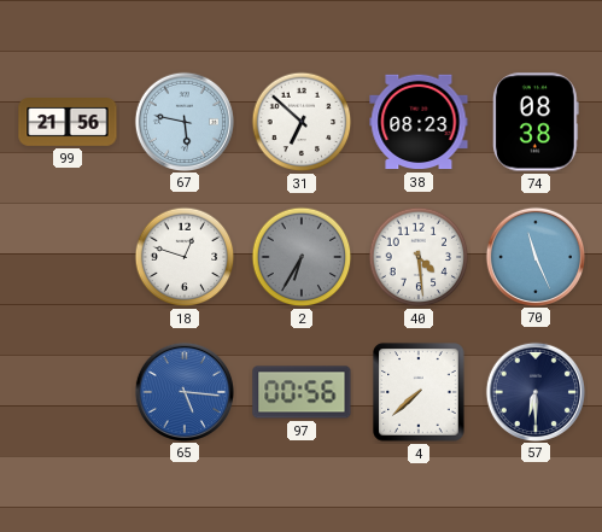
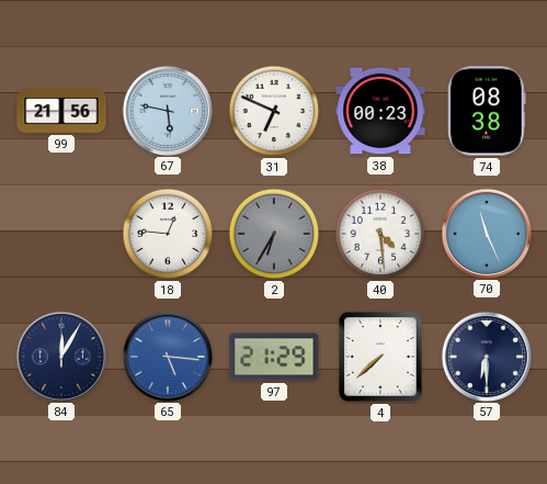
31: 6:52 -> 6:49
38: 08:23 -> 00:23
18: 12:48 -> 12:46
84: none -> 12:05
97: 00:56 -> 21:29
